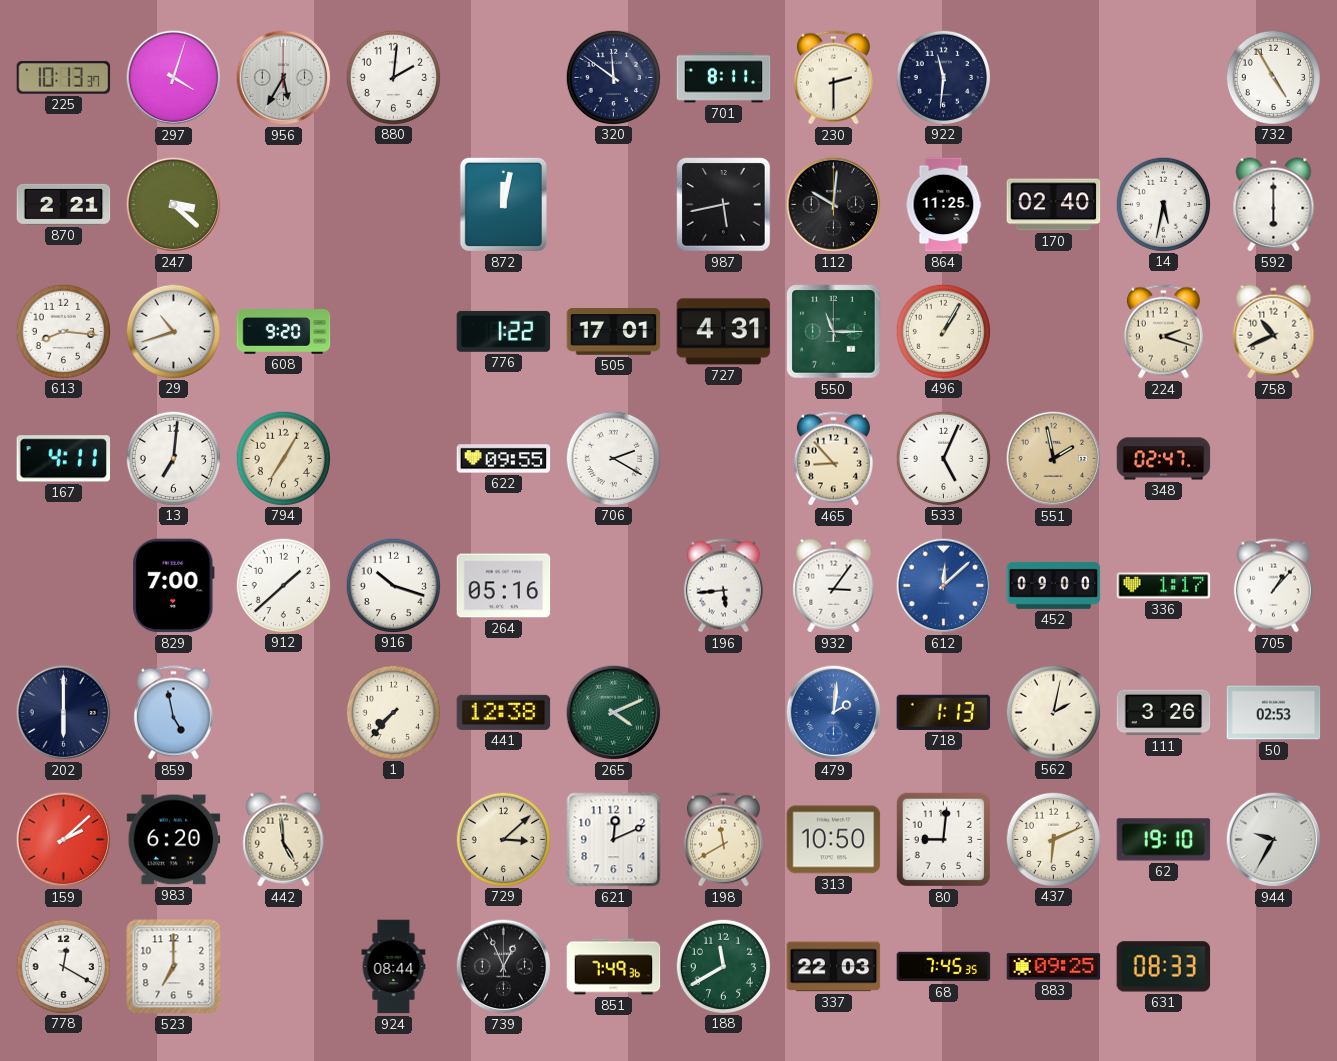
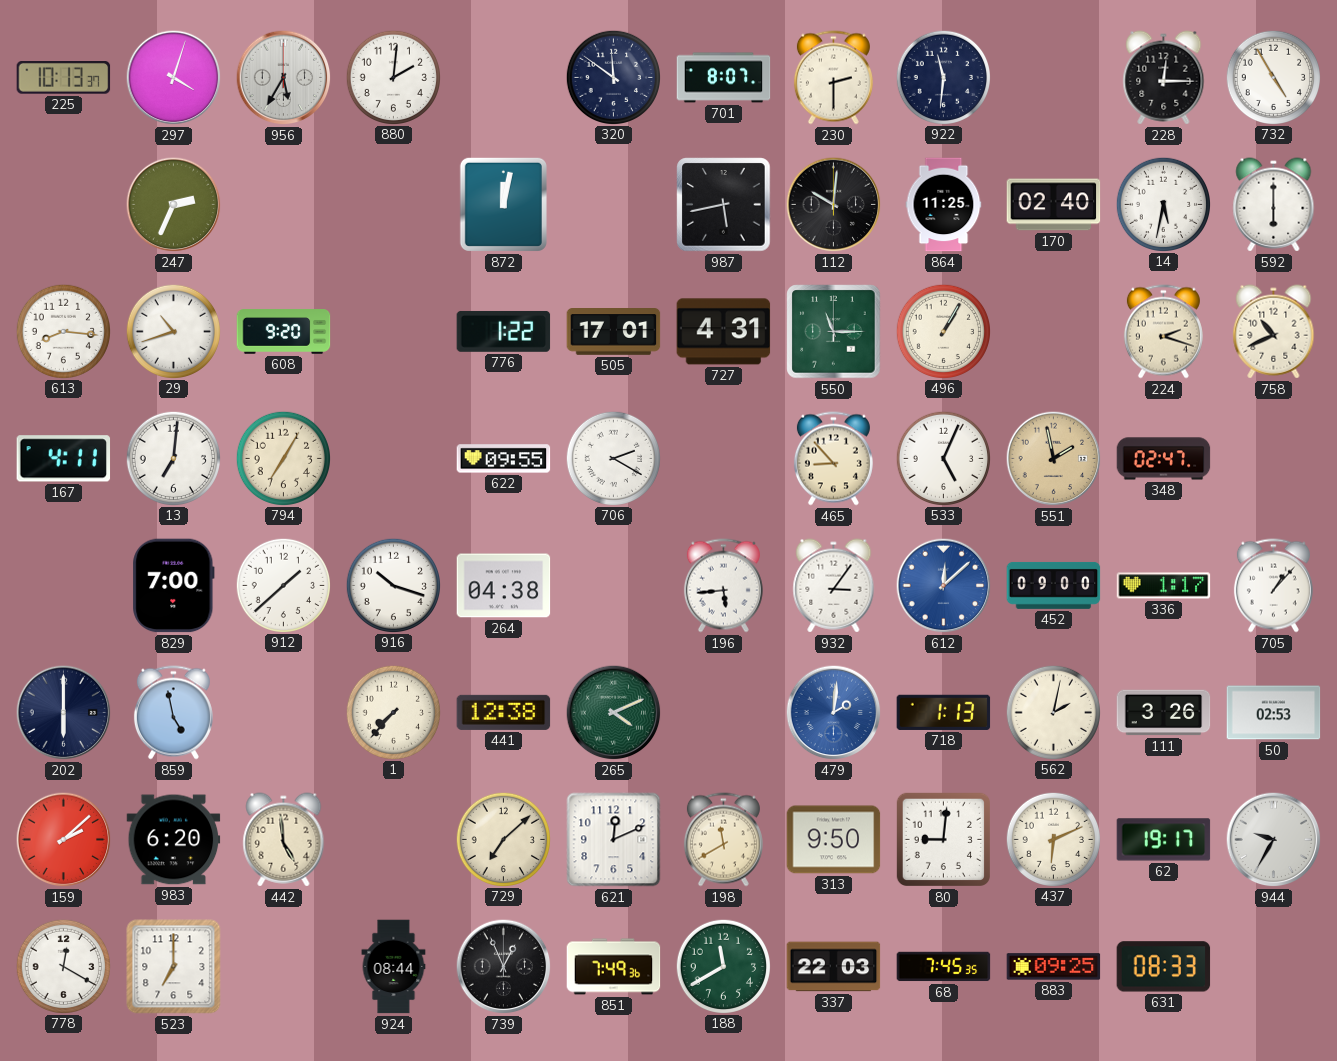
701: 8:11 -> 8:07
228: none -> 12:15
870: 2:21 -> none
247: 3:22 -> 2:34
264: 05:16 -> 04:38
729: 3:08 -> 7:08
313: 10:50 -> 9:50
62: 19:10 -> 19:17
